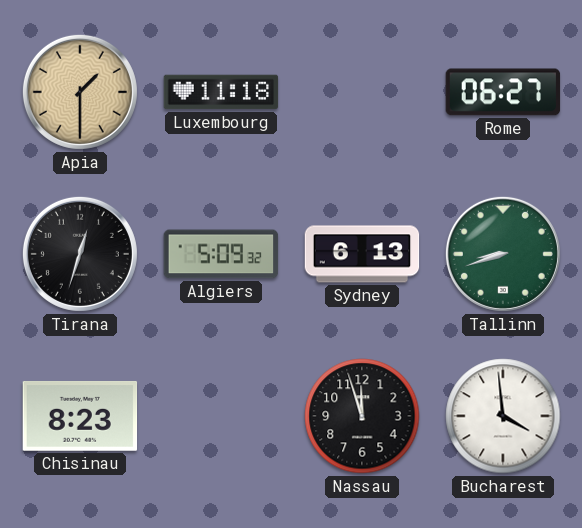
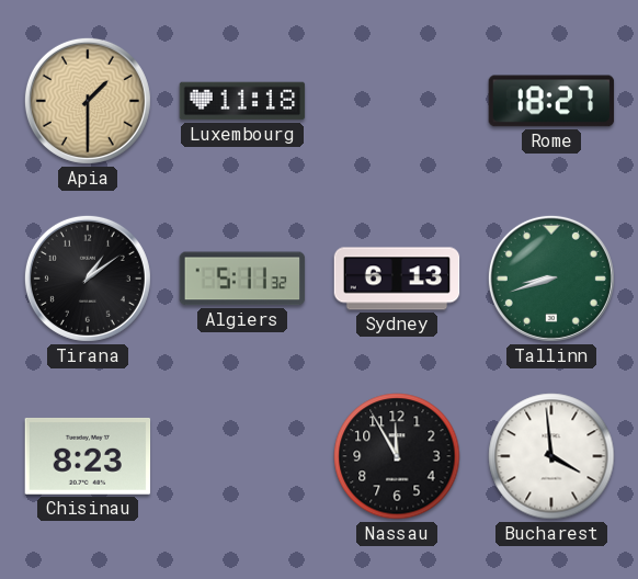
Rome: 06:27 -> 18:27
Tirana: 12:33 -> 1:09
Algiers: 5:09 -> 5:11
Nassau: 11:57 -> 11:55
